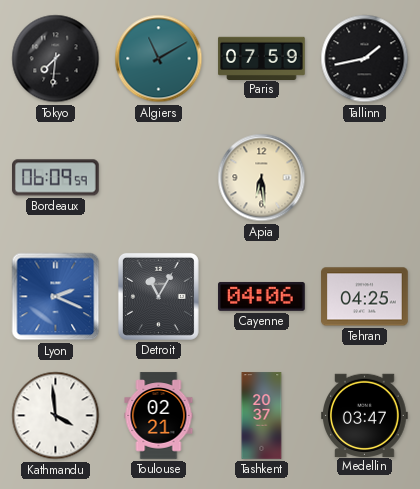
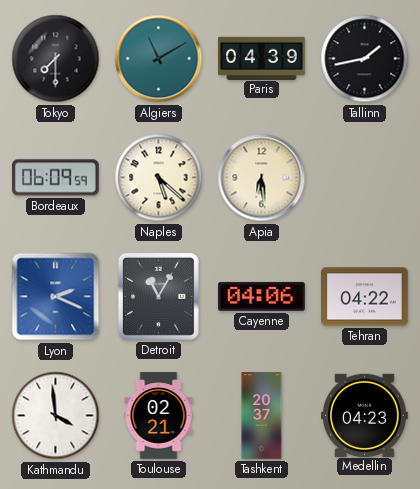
Tokyo: 7:31 -> 7:30
Paris: 07:59 -> 04:39
Naples: none -> 5:22
Tehran: 04:25 -> 04:22
Medellin: 03:47 -> 04:23
